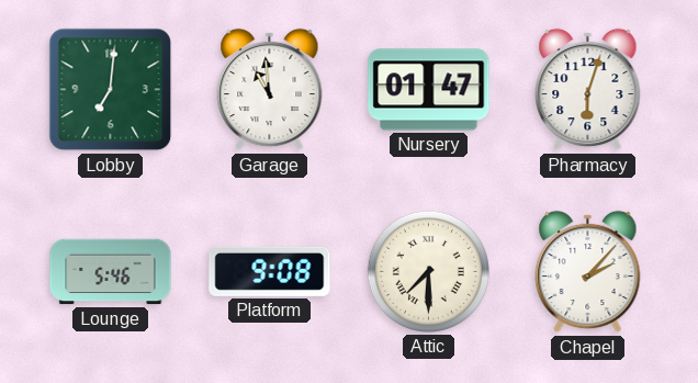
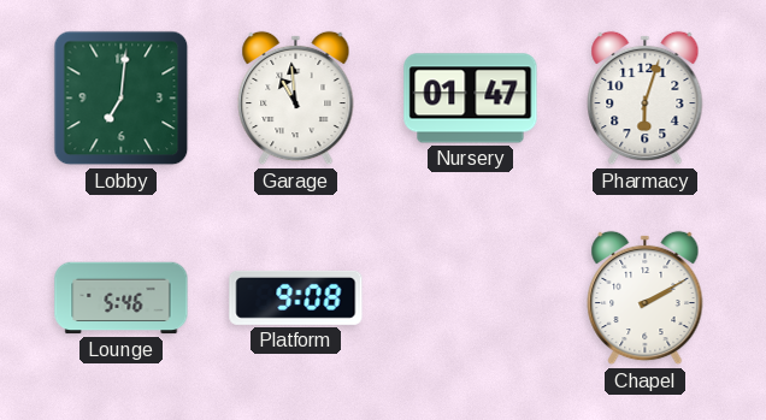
Attic: 7:30 -> none
Chapel: 2:07 -> 2:10
